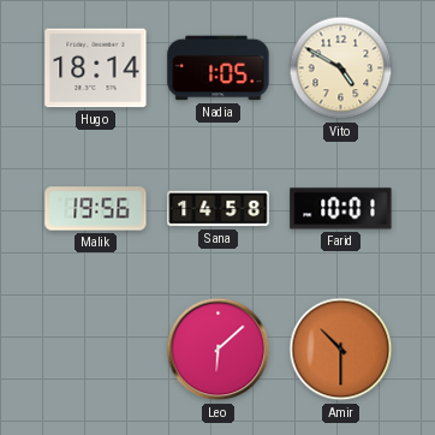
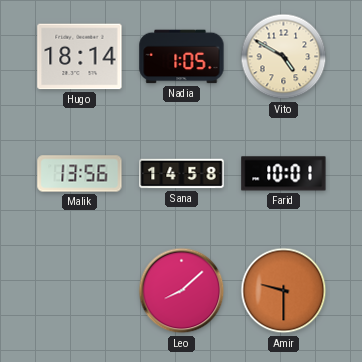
Malik: 19:56 -> 13:56
Leo: 6:08 -> 8:08
Amir: 10:30 -> 9:30
